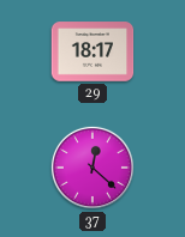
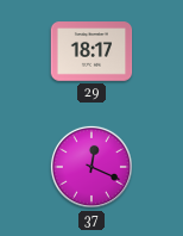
37: 12:22 -> 12:19
